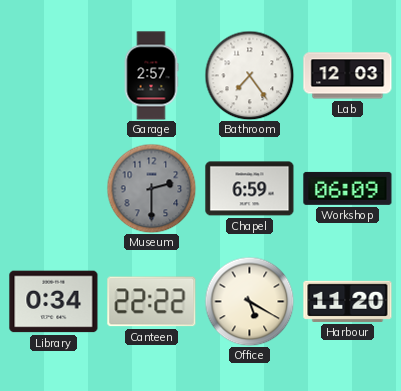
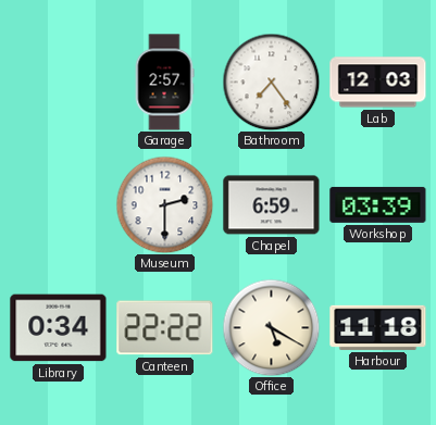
Museum dial: grey -> white
Workshop: 06:09 -> 03:39
Harbour: 11:20 -> 11:18
